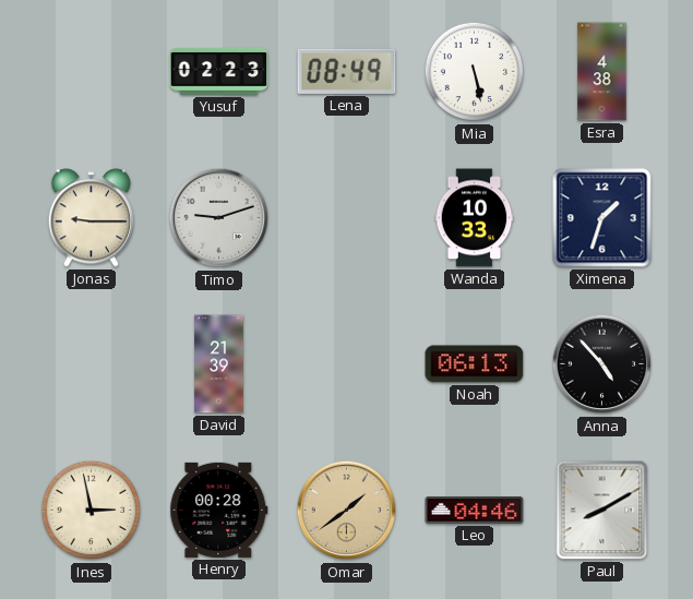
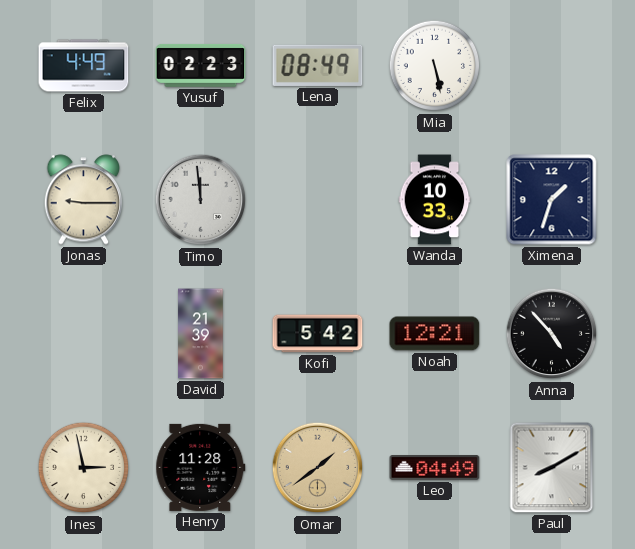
Felix: none -> 4:49
Esra: 4:38 -> none
Timo: 9:12 -> 11:59
Kofi: none -> 5:42
Noah: 06:13 -> 12:21
Henry: 00:28 -> 11:28
Leo: 04:46 -> 04:49
